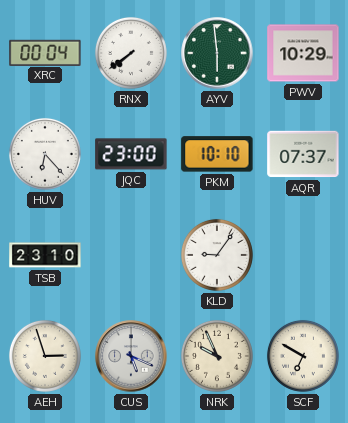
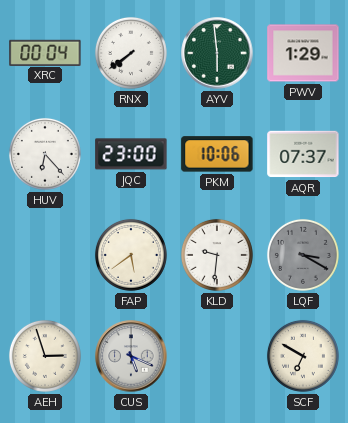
PWV: 10:29 -> 1:29
PKM: 10:10 -> 10:06
TSB: 23:10 -> none
FAP: none -> 5:39
KLD: 9:06 -> 9:31
LQF: none -> 3:20
NRK: 9:56 -> none
